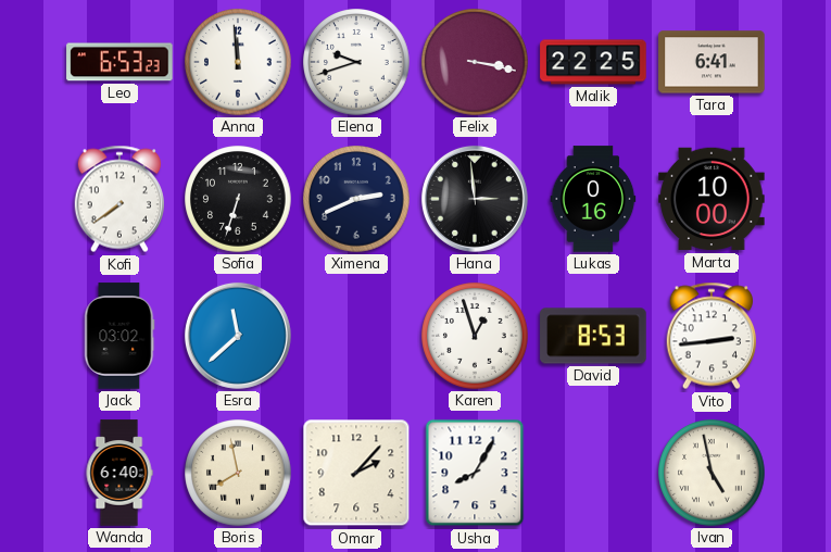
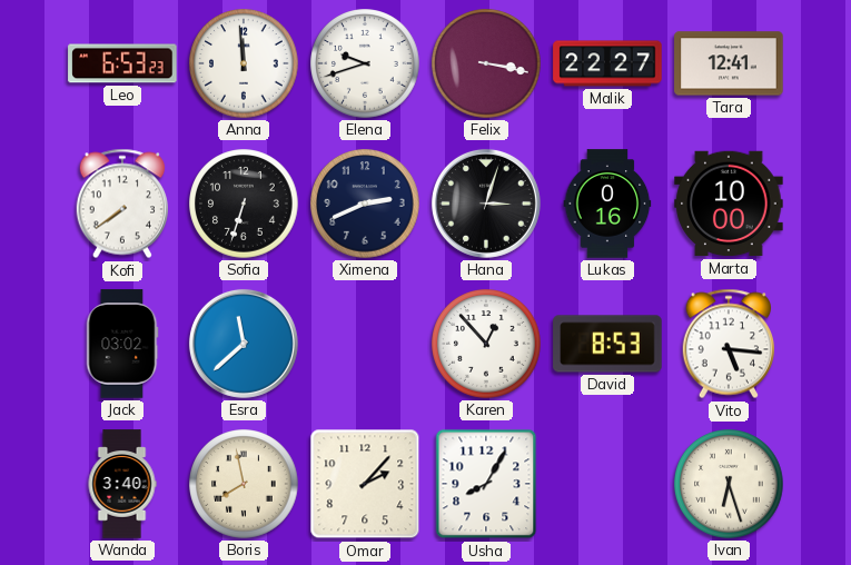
Malik: 22:25 -> 22:27
Tara: 6:41 -> 12:41
Hana: 2:59 -> 3:03
Karen: 12:57 -> 12:53
Vito: 2:44 -> 5:16
Wanda: 6:40 -> 3:40
Ivan: 4:58 -> 6:27
